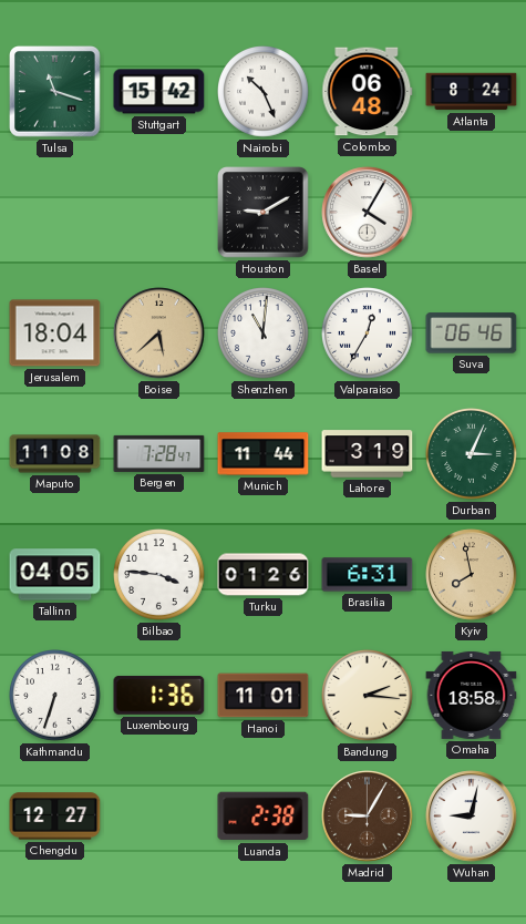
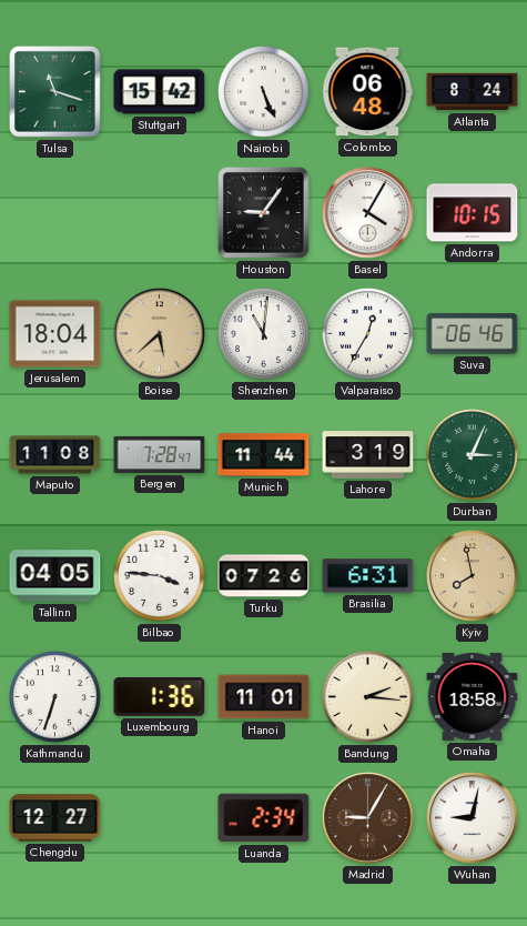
Nairobi: 10:26 -> 5:26
Houston: 9:10 -> 9:06
Andorra: none -> 10:15
Turku: 01:26 -> 07:26
Luanda: 2:38 -> 2:34
